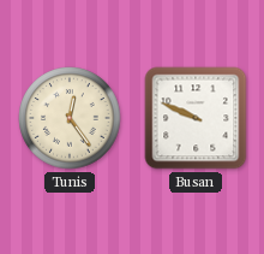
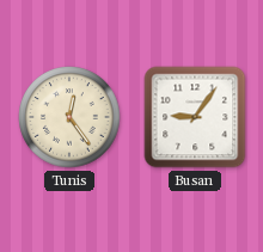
Busan: 9:49 -> 9:06
